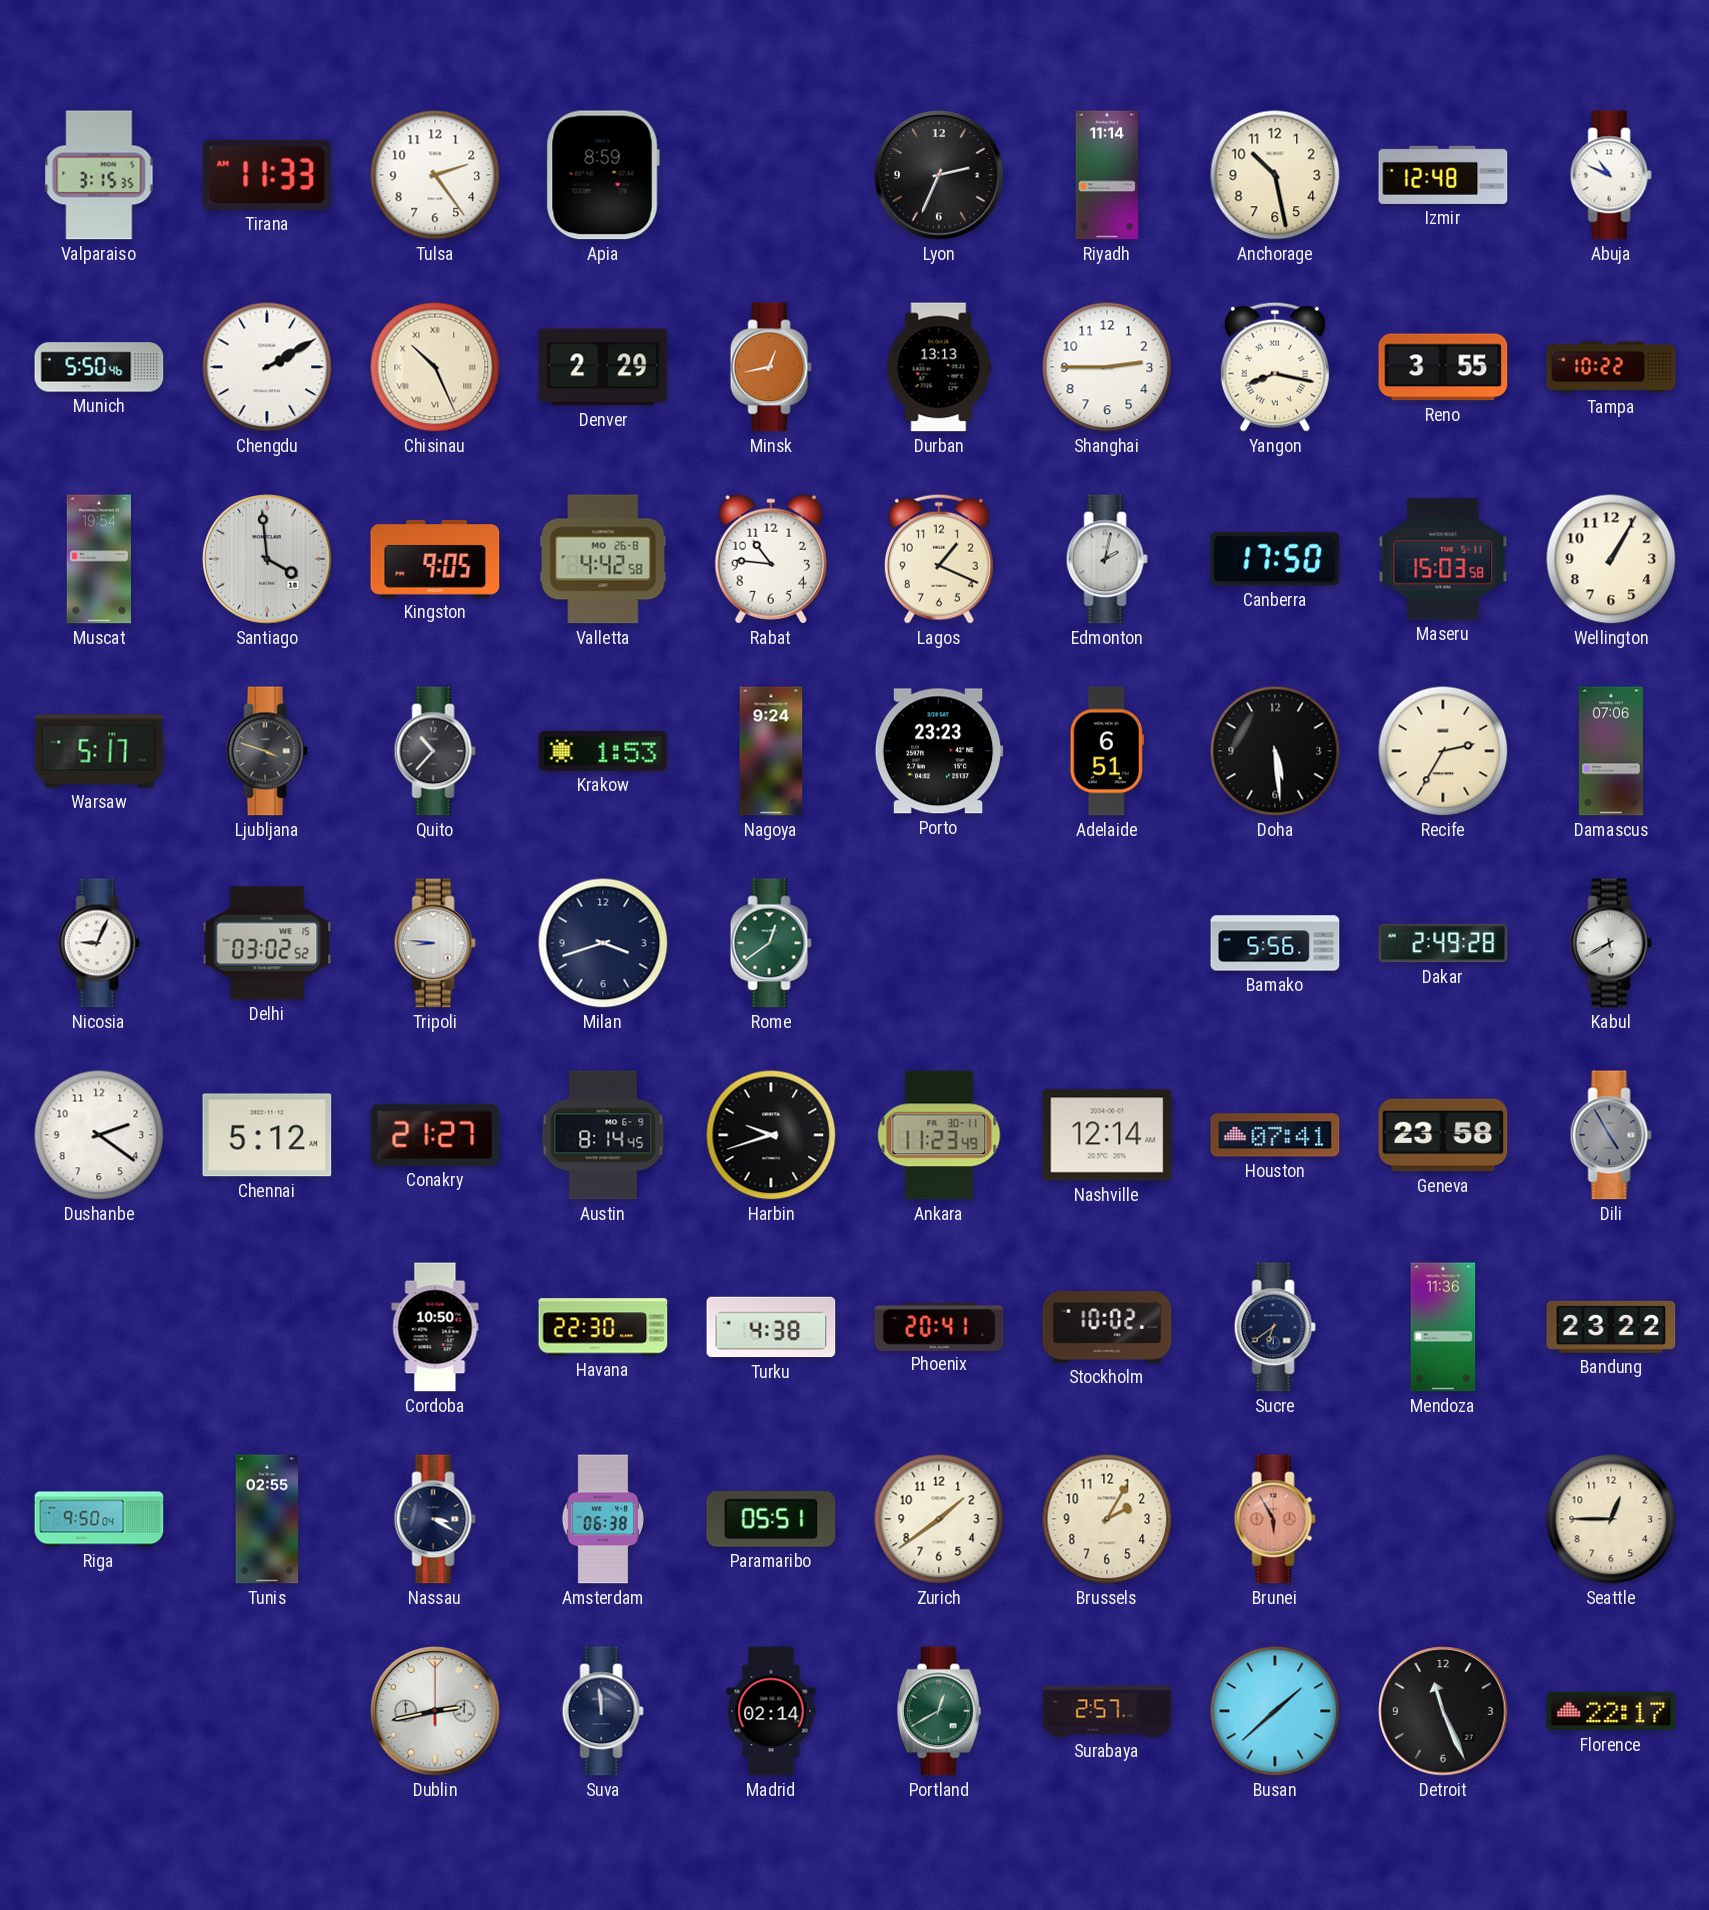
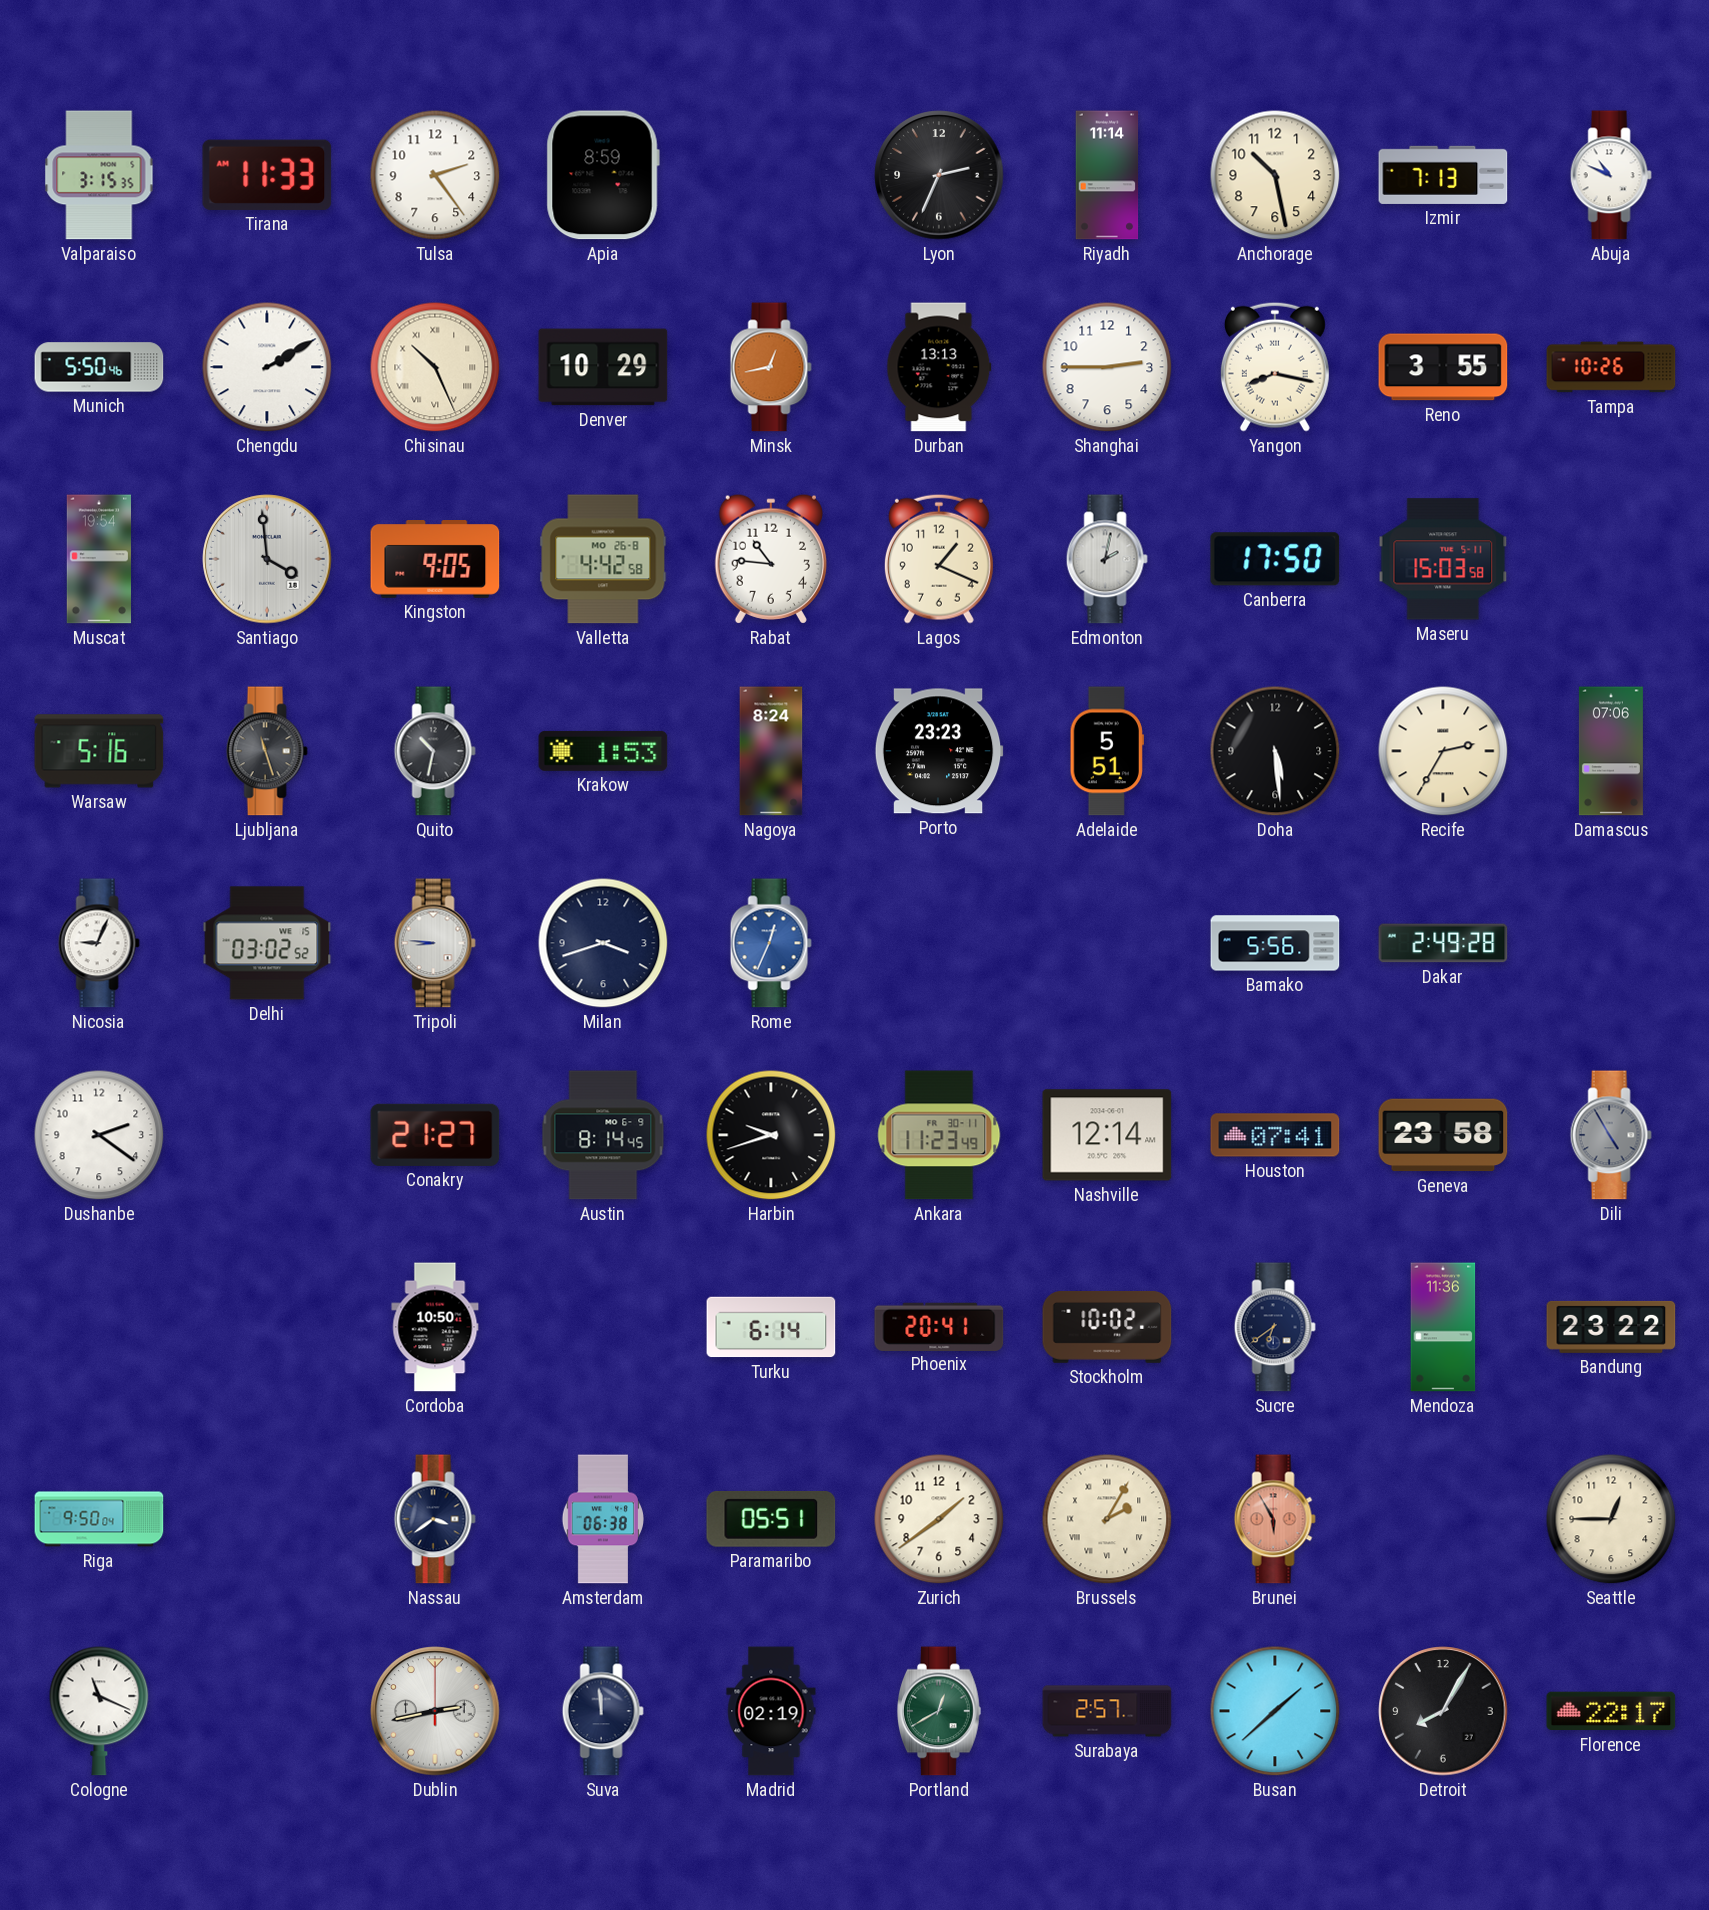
Izmir: 12:48 -> 7:13
Denver: 2:29 -> 10:29
Tampa: 10:22 -> 10:26
Wellington: 1:05 -> none
Warsaw: 5:17 -> 5:16
Ljubljana: 3:48 -> 11:27
Quito: 10:37 -> 10:32
Nagoya: 9:24 -> 8:24
Adelaide: 6:51 -> 5:51
Rome: 12:39 -> 12:34
Rome dial: green -> blue
Kabul: 5:40 -> none
Chennai: 5:12 -> none
Havana: 22:30 -> none
Turku: 4:38 -> 6:14
Tunis: 02:55 -> none
Nassau: 3:20 -> 3:39
Brussels numerals: Arabic -> Roman
Cologne: none -> 11:19
Madrid: 02:14 -> 02:19
Detroit: 11:26 -> 8:05
